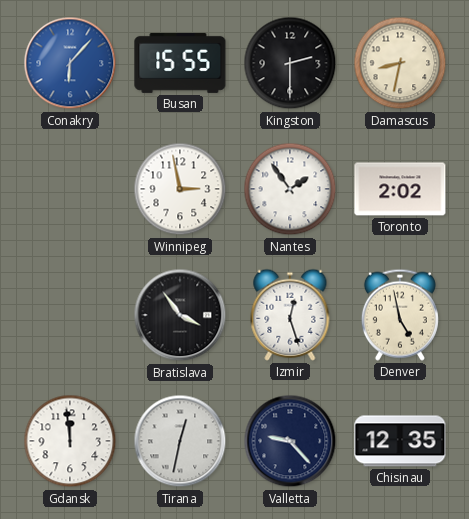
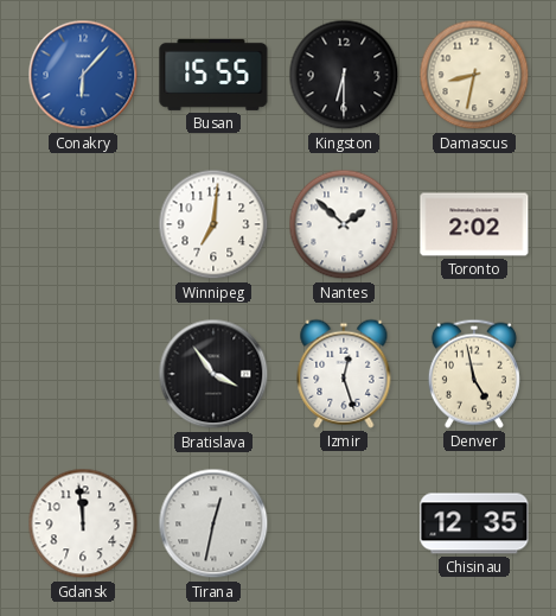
Kingston: 2:30 -> 6:30
Winnipeg: 2:58 -> 7:01
Nantes: 1:54 -> 1:52
Valletta: 9:23 -> none
